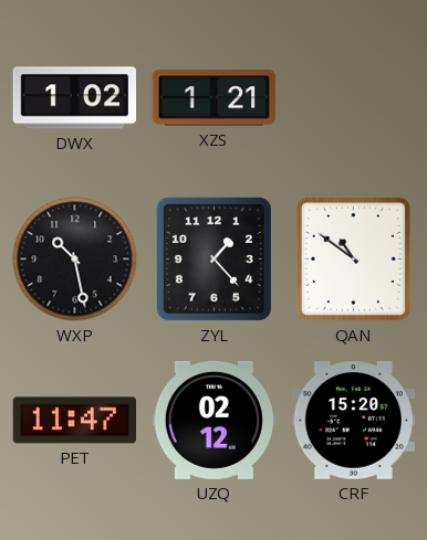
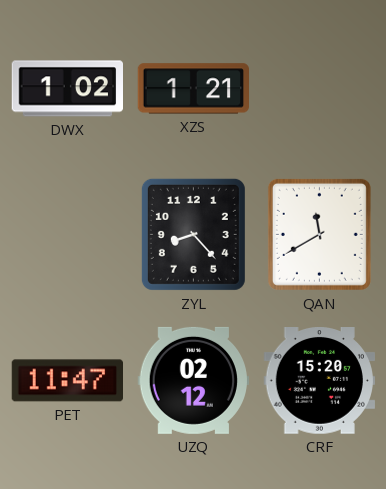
WXP: 10:28 -> none
ZYL: 1:23 -> 8:23
QAN: 10:51 -> 11:40
